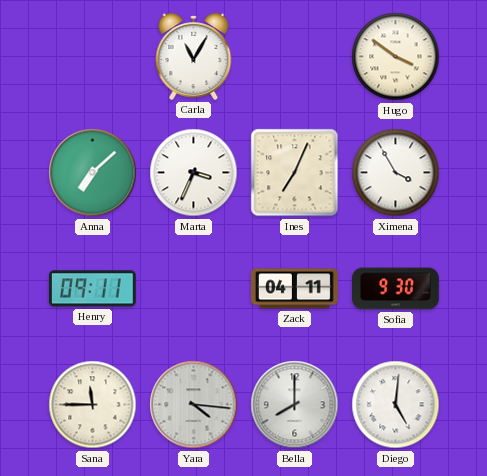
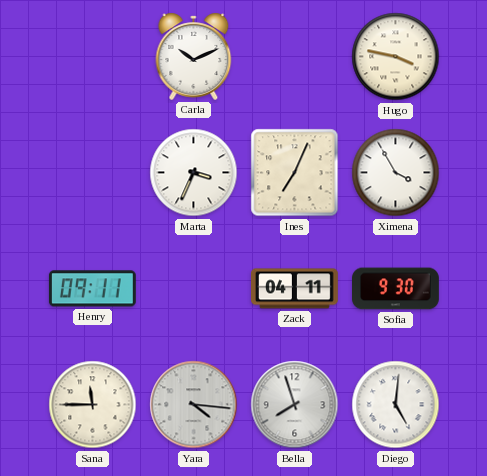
Carla: 11:05 -> 10:11
Hugo: 3:51 -> 3:47
Anna: 7:08 -> none
Bella: 8:00 -> 7:57
